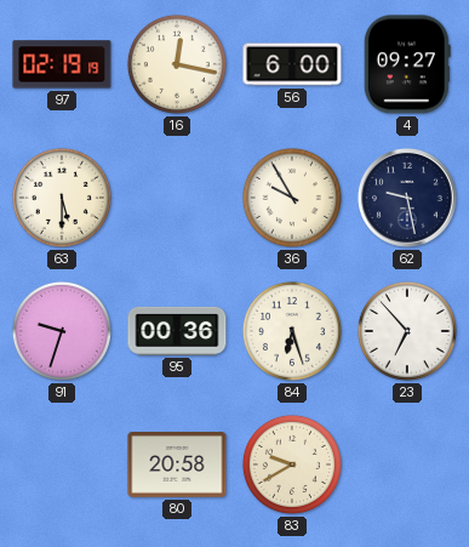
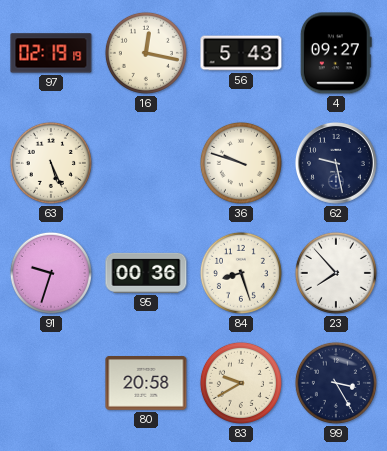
56: 6:00 -> 5:43
63: 5:30 -> 5:26
36: 9:55 -> 9:48
84: 6:27 -> 8:27
23: 6:53 -> 7:53
99: none -> 3:25
